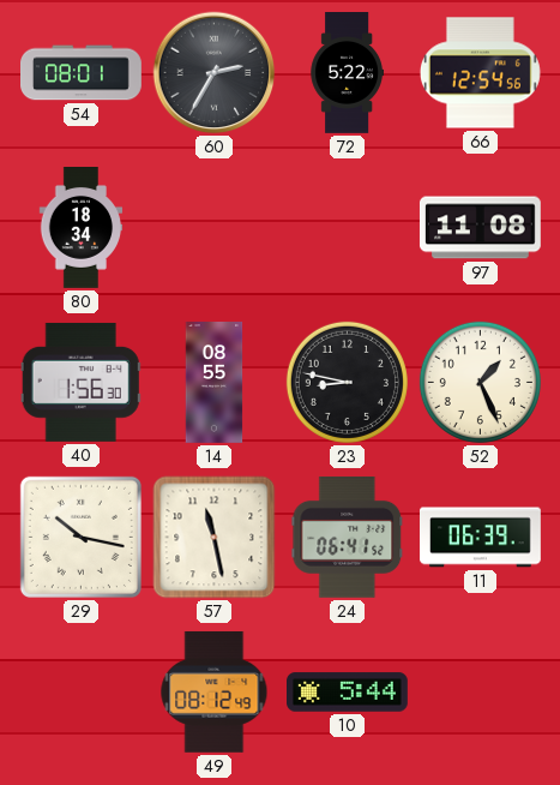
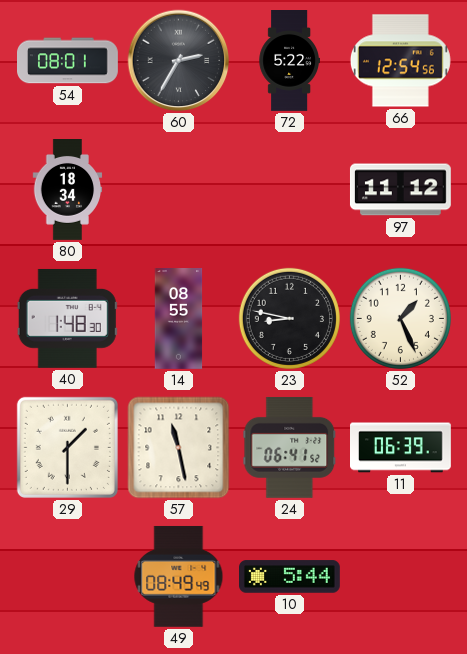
97: 11:08 -> 11:12
40: 1:56 -> 1:48
29: 10:17 -> 1:30
49: 08:12 -> 08:49
